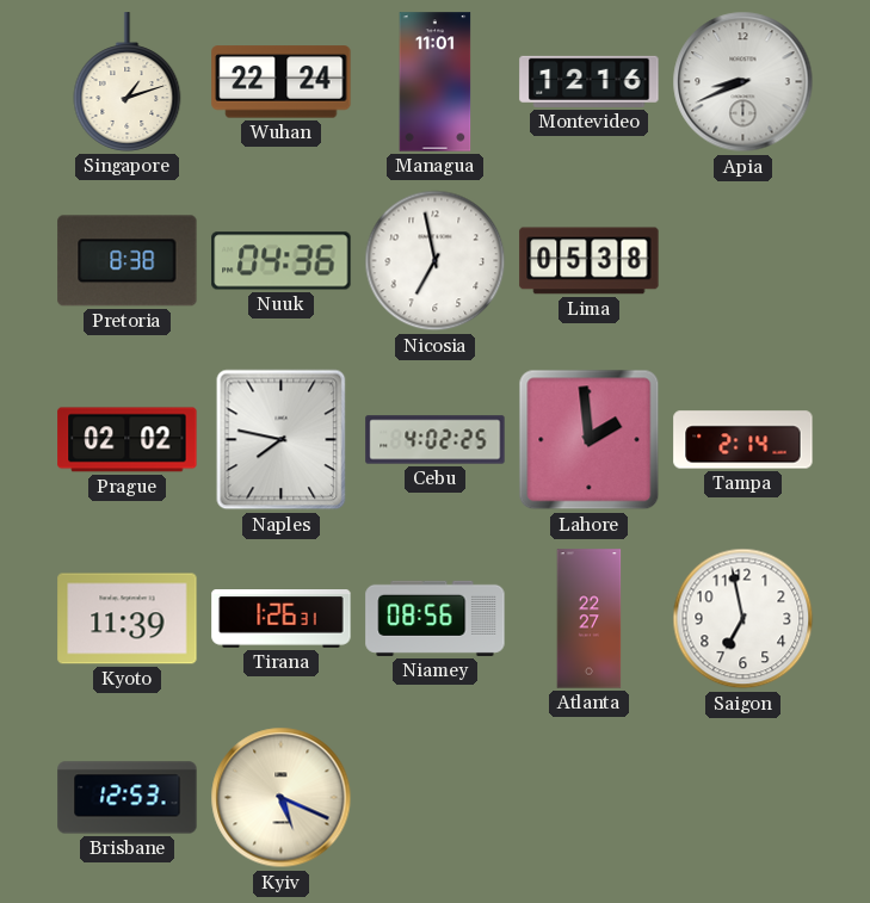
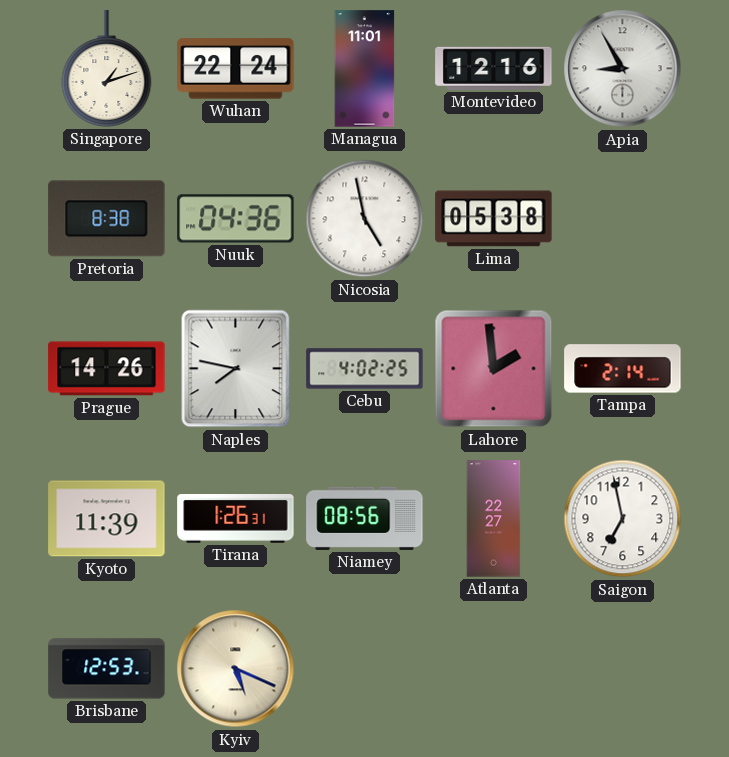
Apia: 8:41 -> 8:55
Nicosia: 6:58 -> 4:58
Prague: 02:02 -> 14:26
